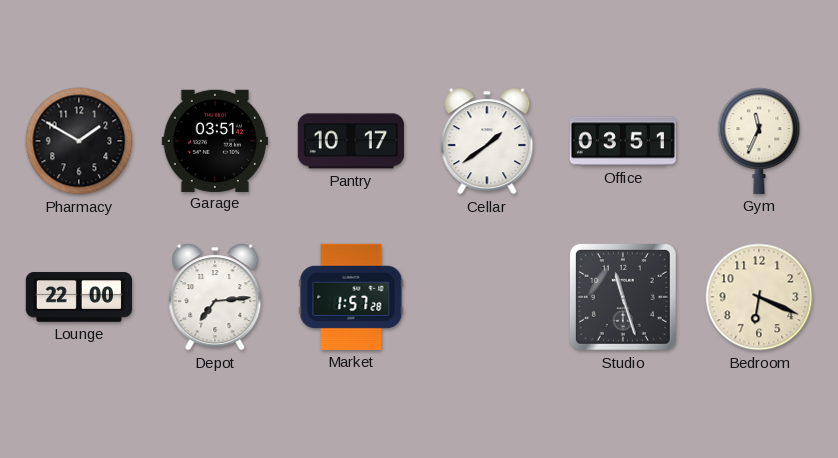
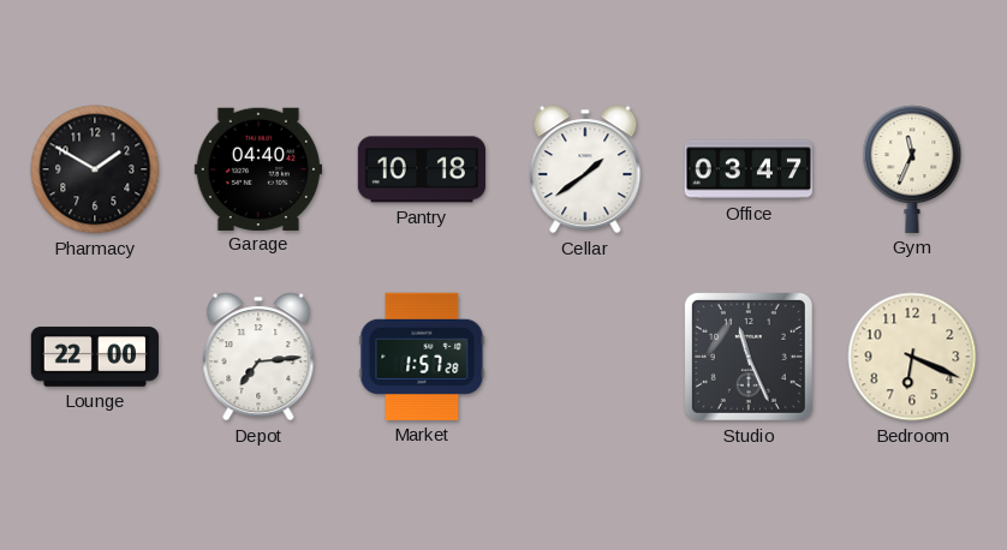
Garage: 03:51 -> 04:40
Pantry: 10:17 -> 10:18
Office: 03:51 -> 03:47
Studio: 11:27 -> 11:26
